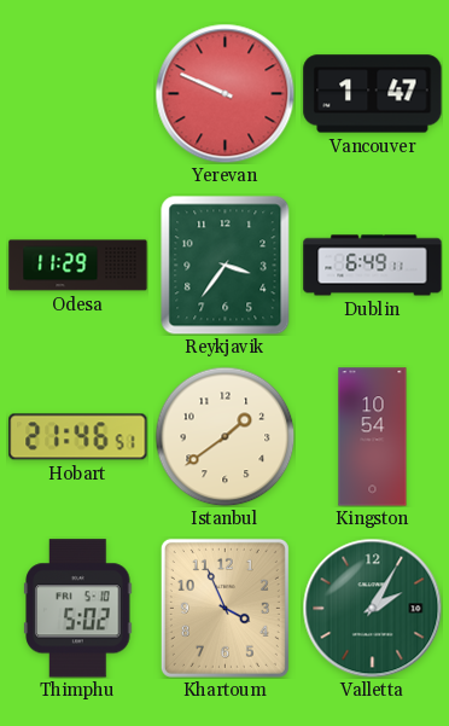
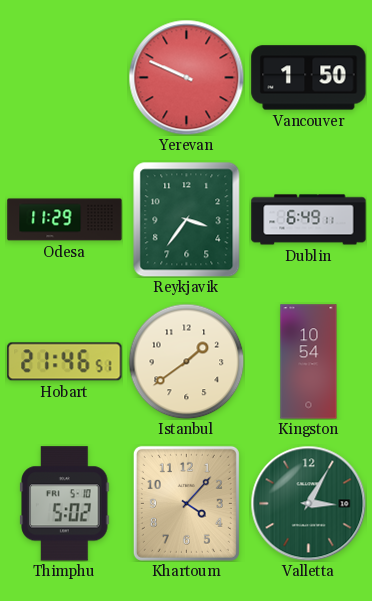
Vancouver: 1:47 -> 1:50
Khartoum: 3:56 -> 4:07
Valletta: 2:05 -> 3:05
